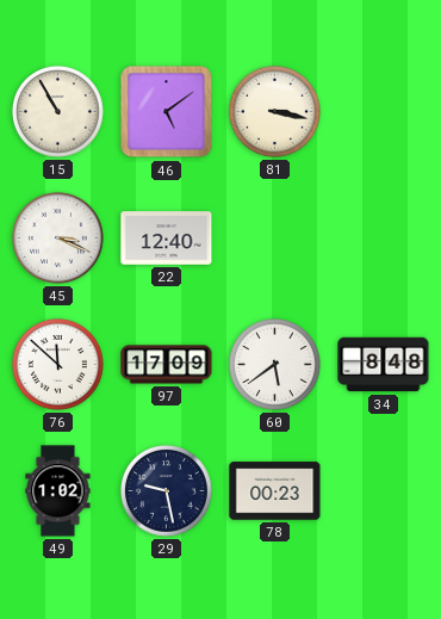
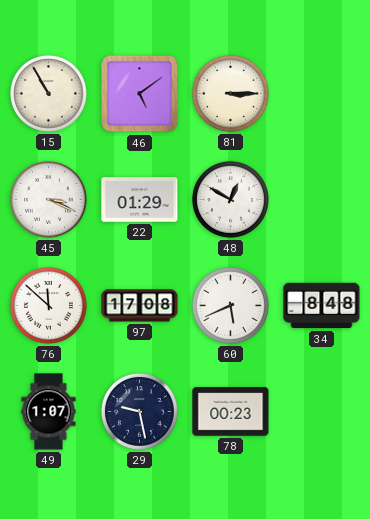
81: 3:17 -> 3:15
22: 12:40 -> 01:29
48: none -> 12:50
97: 17:09 -> 17:08
60: 5:39 -> 5:41
49: 1:02 -> 1:07
